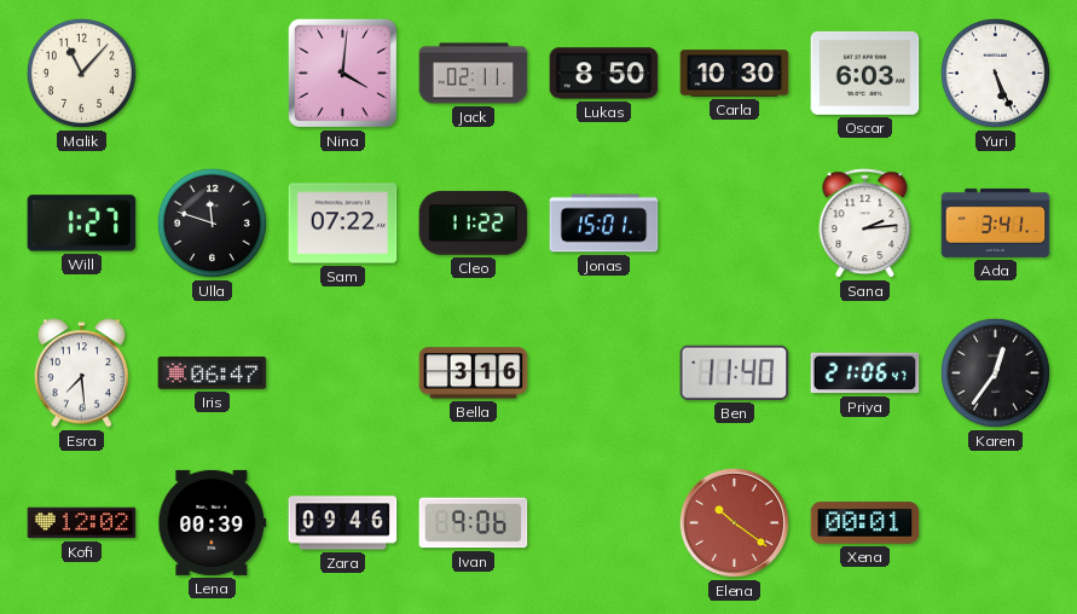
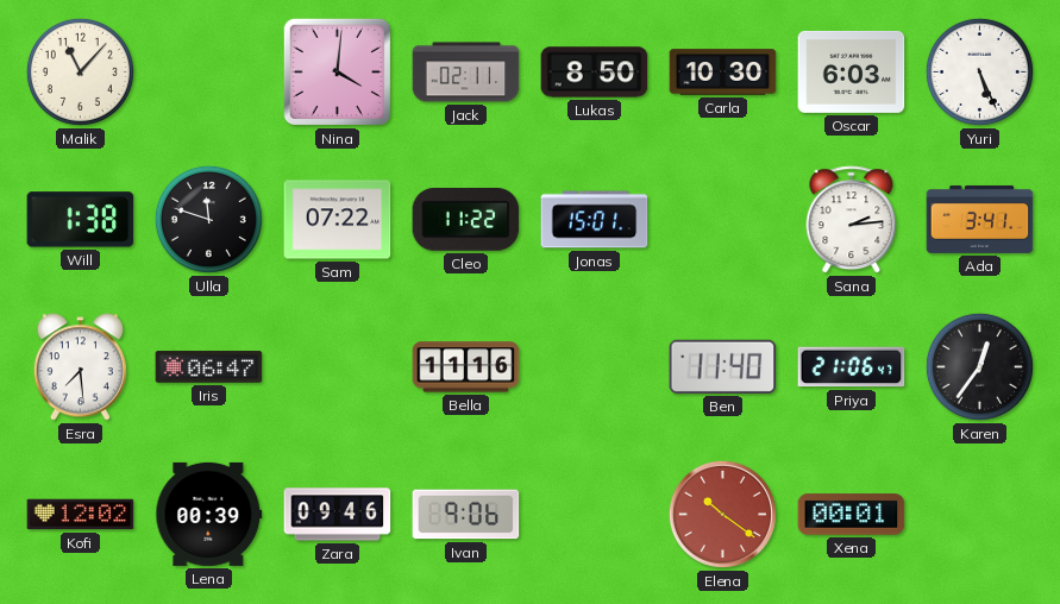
Will: 1:27 -> 1:38
Bella: 3:16 -> 11:16
